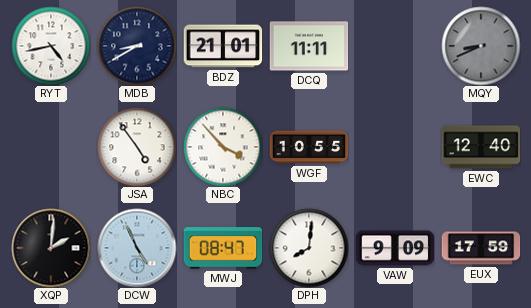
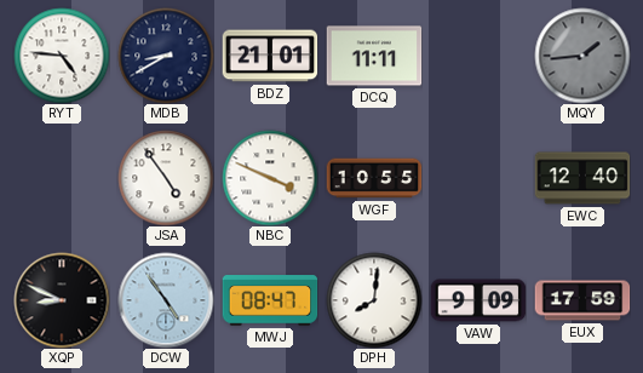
RYT: 4:43 -> 4:46
MQY: 8:41 -> 1:44
NBC: 3:53 -> 3:49
XQP: 2:01 -> 8:49
DCW: 4:56 -> 4:54
